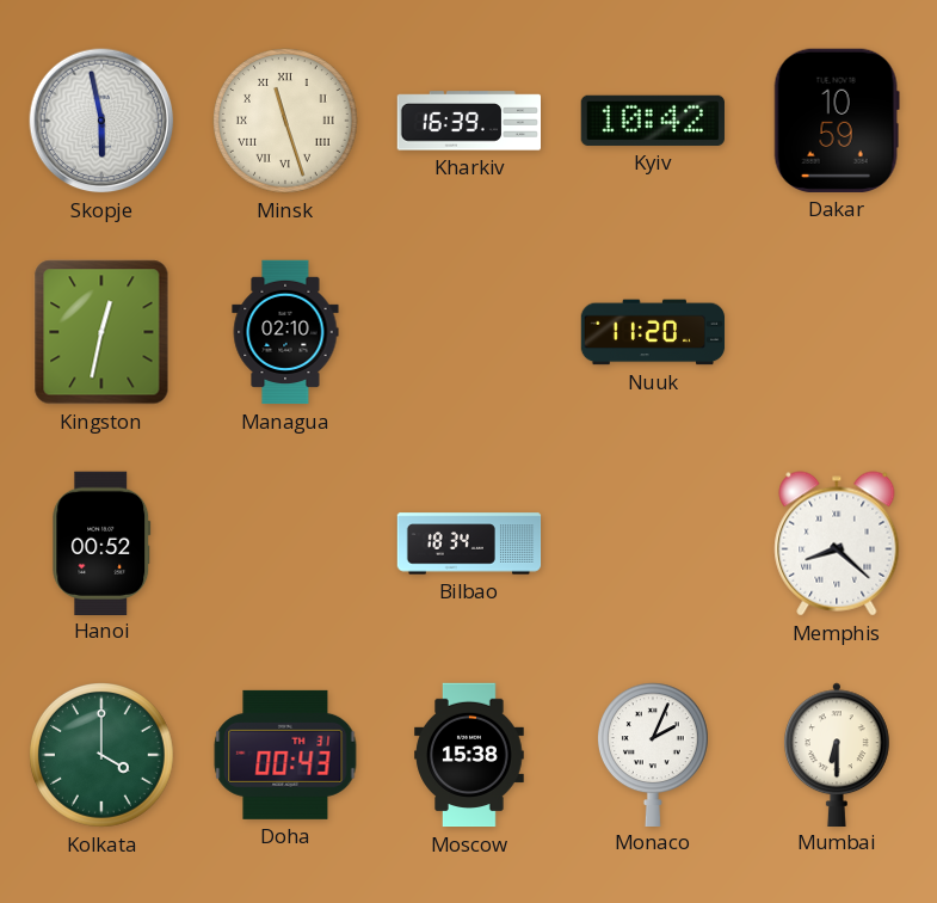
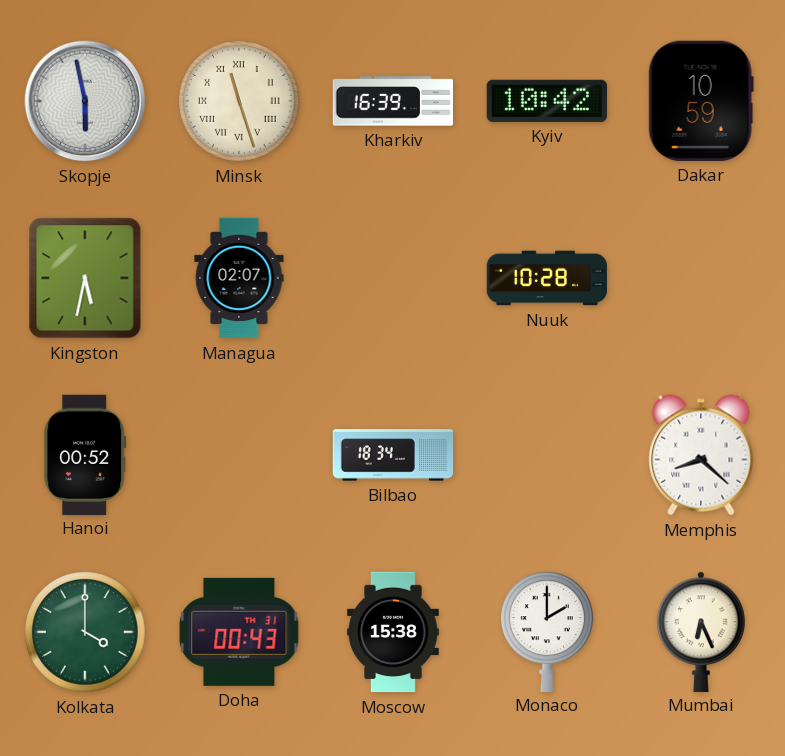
Kingston: 12:32 -> 5:32
Managua: 02:10 -> 02:07
Nuuk: 11:20 -> 10:28
Monaco: 2:04 -> 2:00
Mumbai: 6:30 -> 6:26
